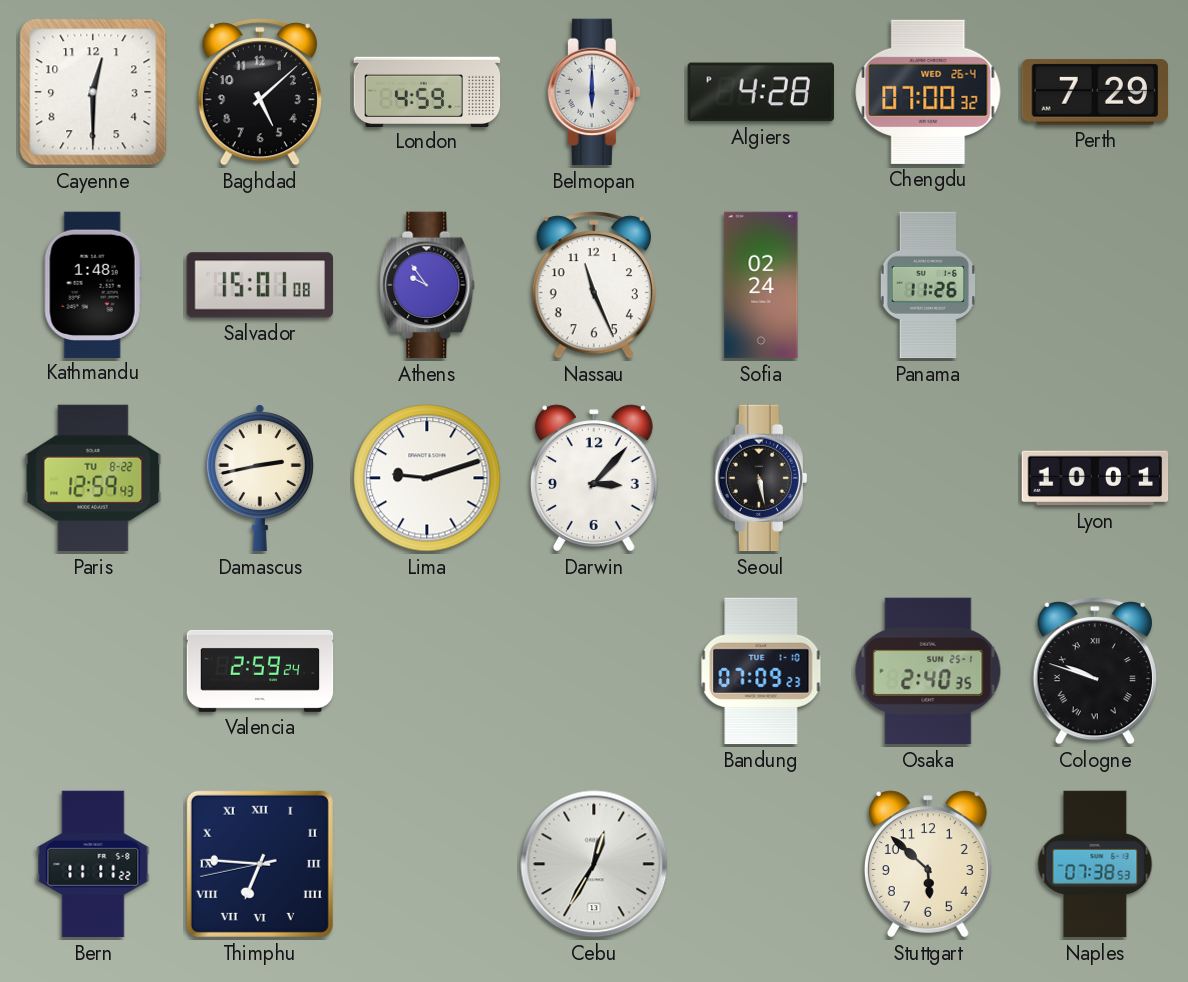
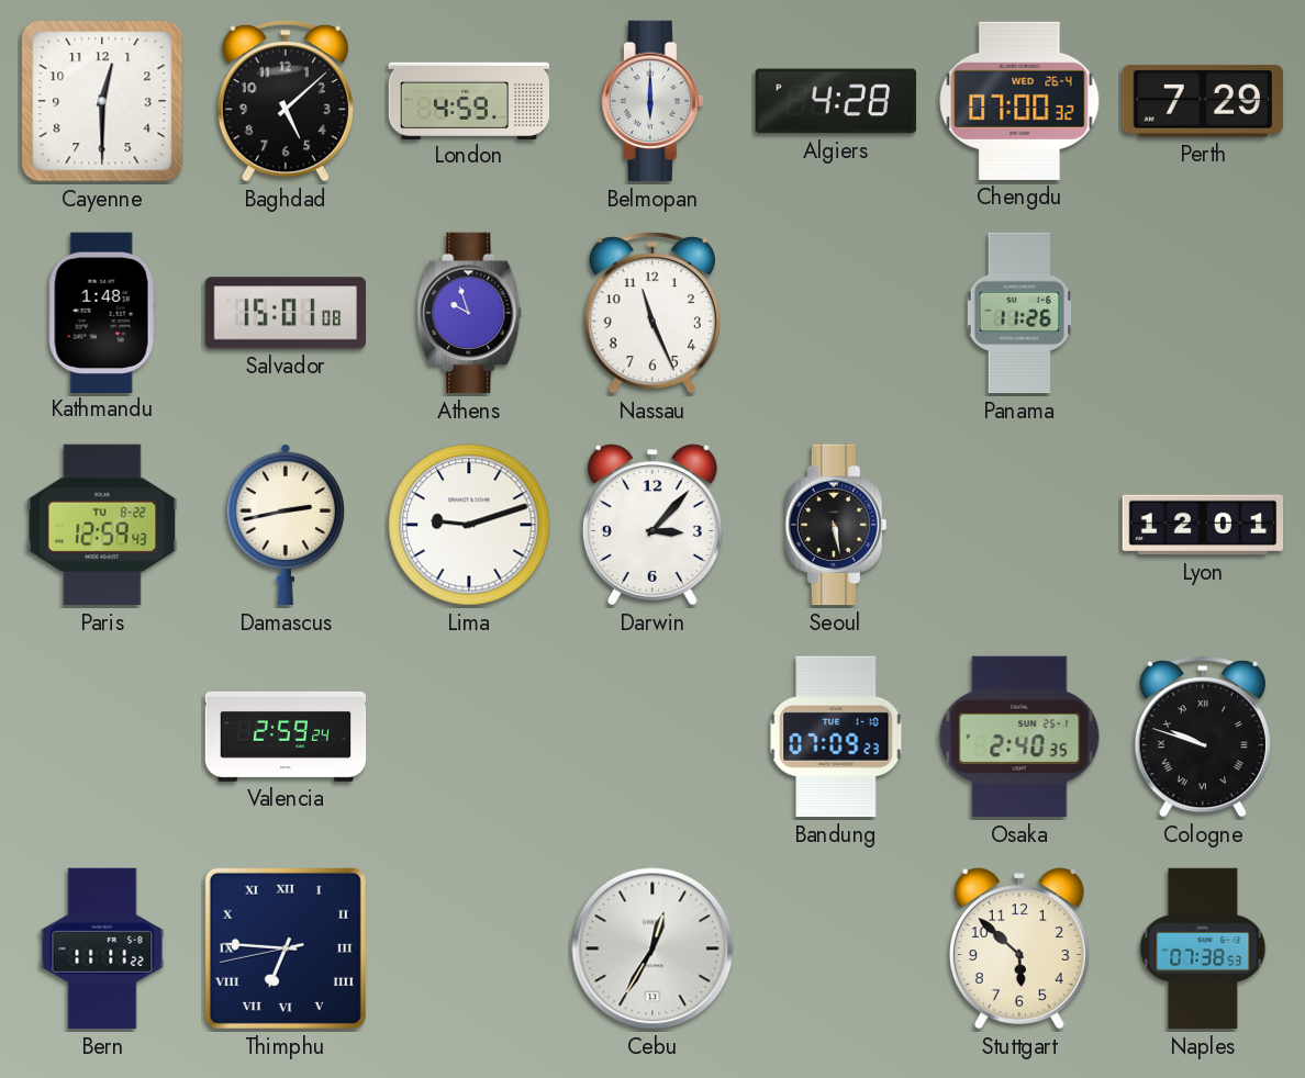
Athens: 9:54 -> 9:57
Sofia: 02:24 -> none
Lyon: 10:01 -> 12:01
